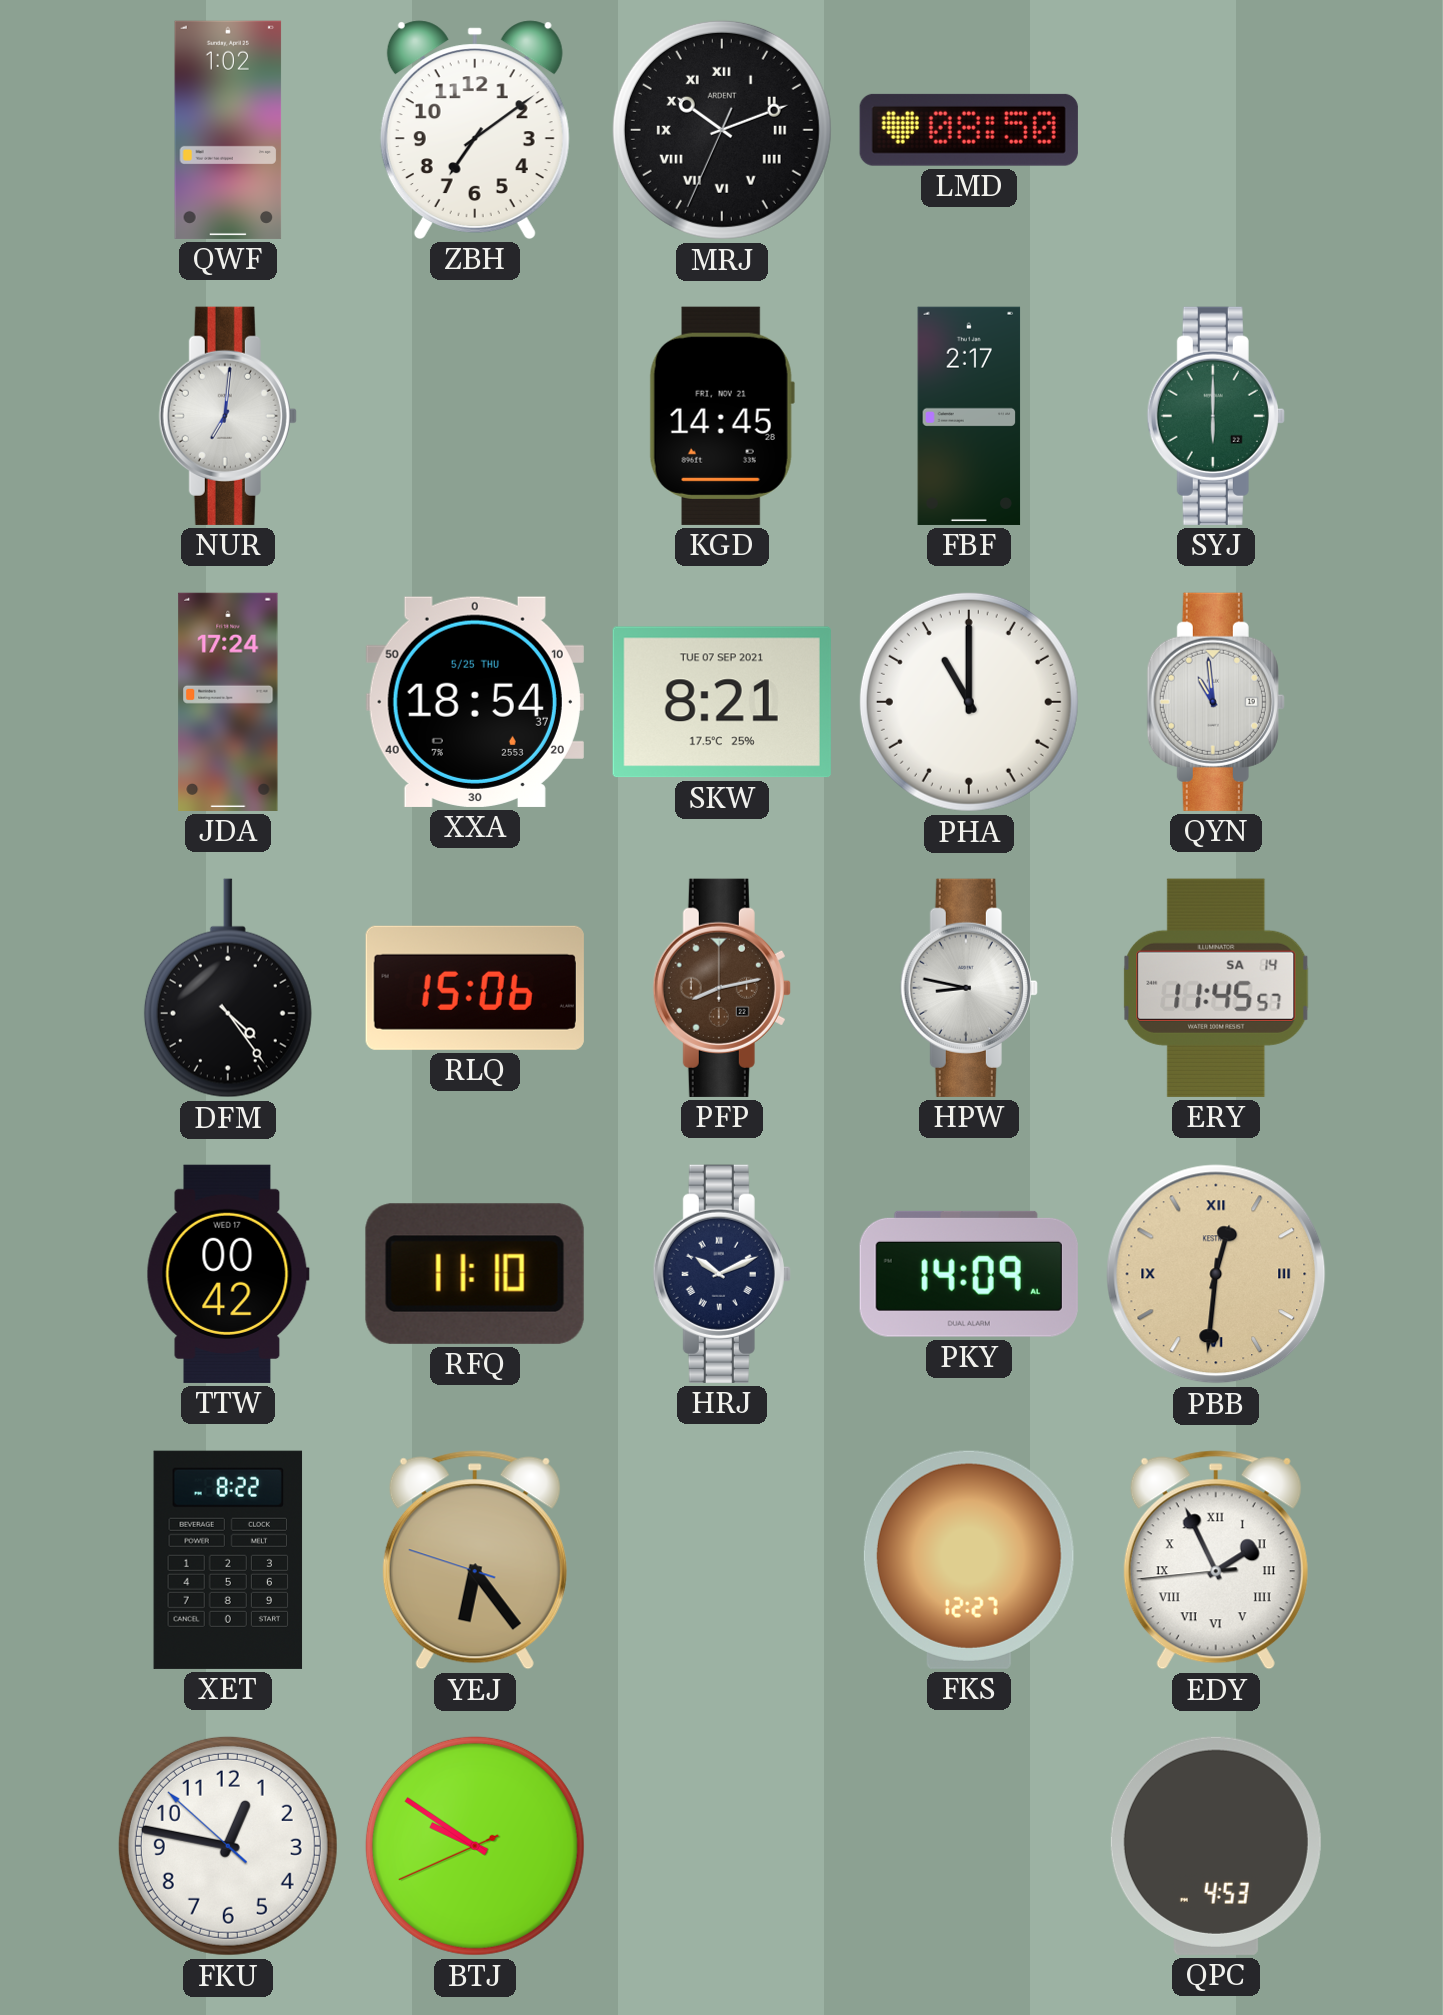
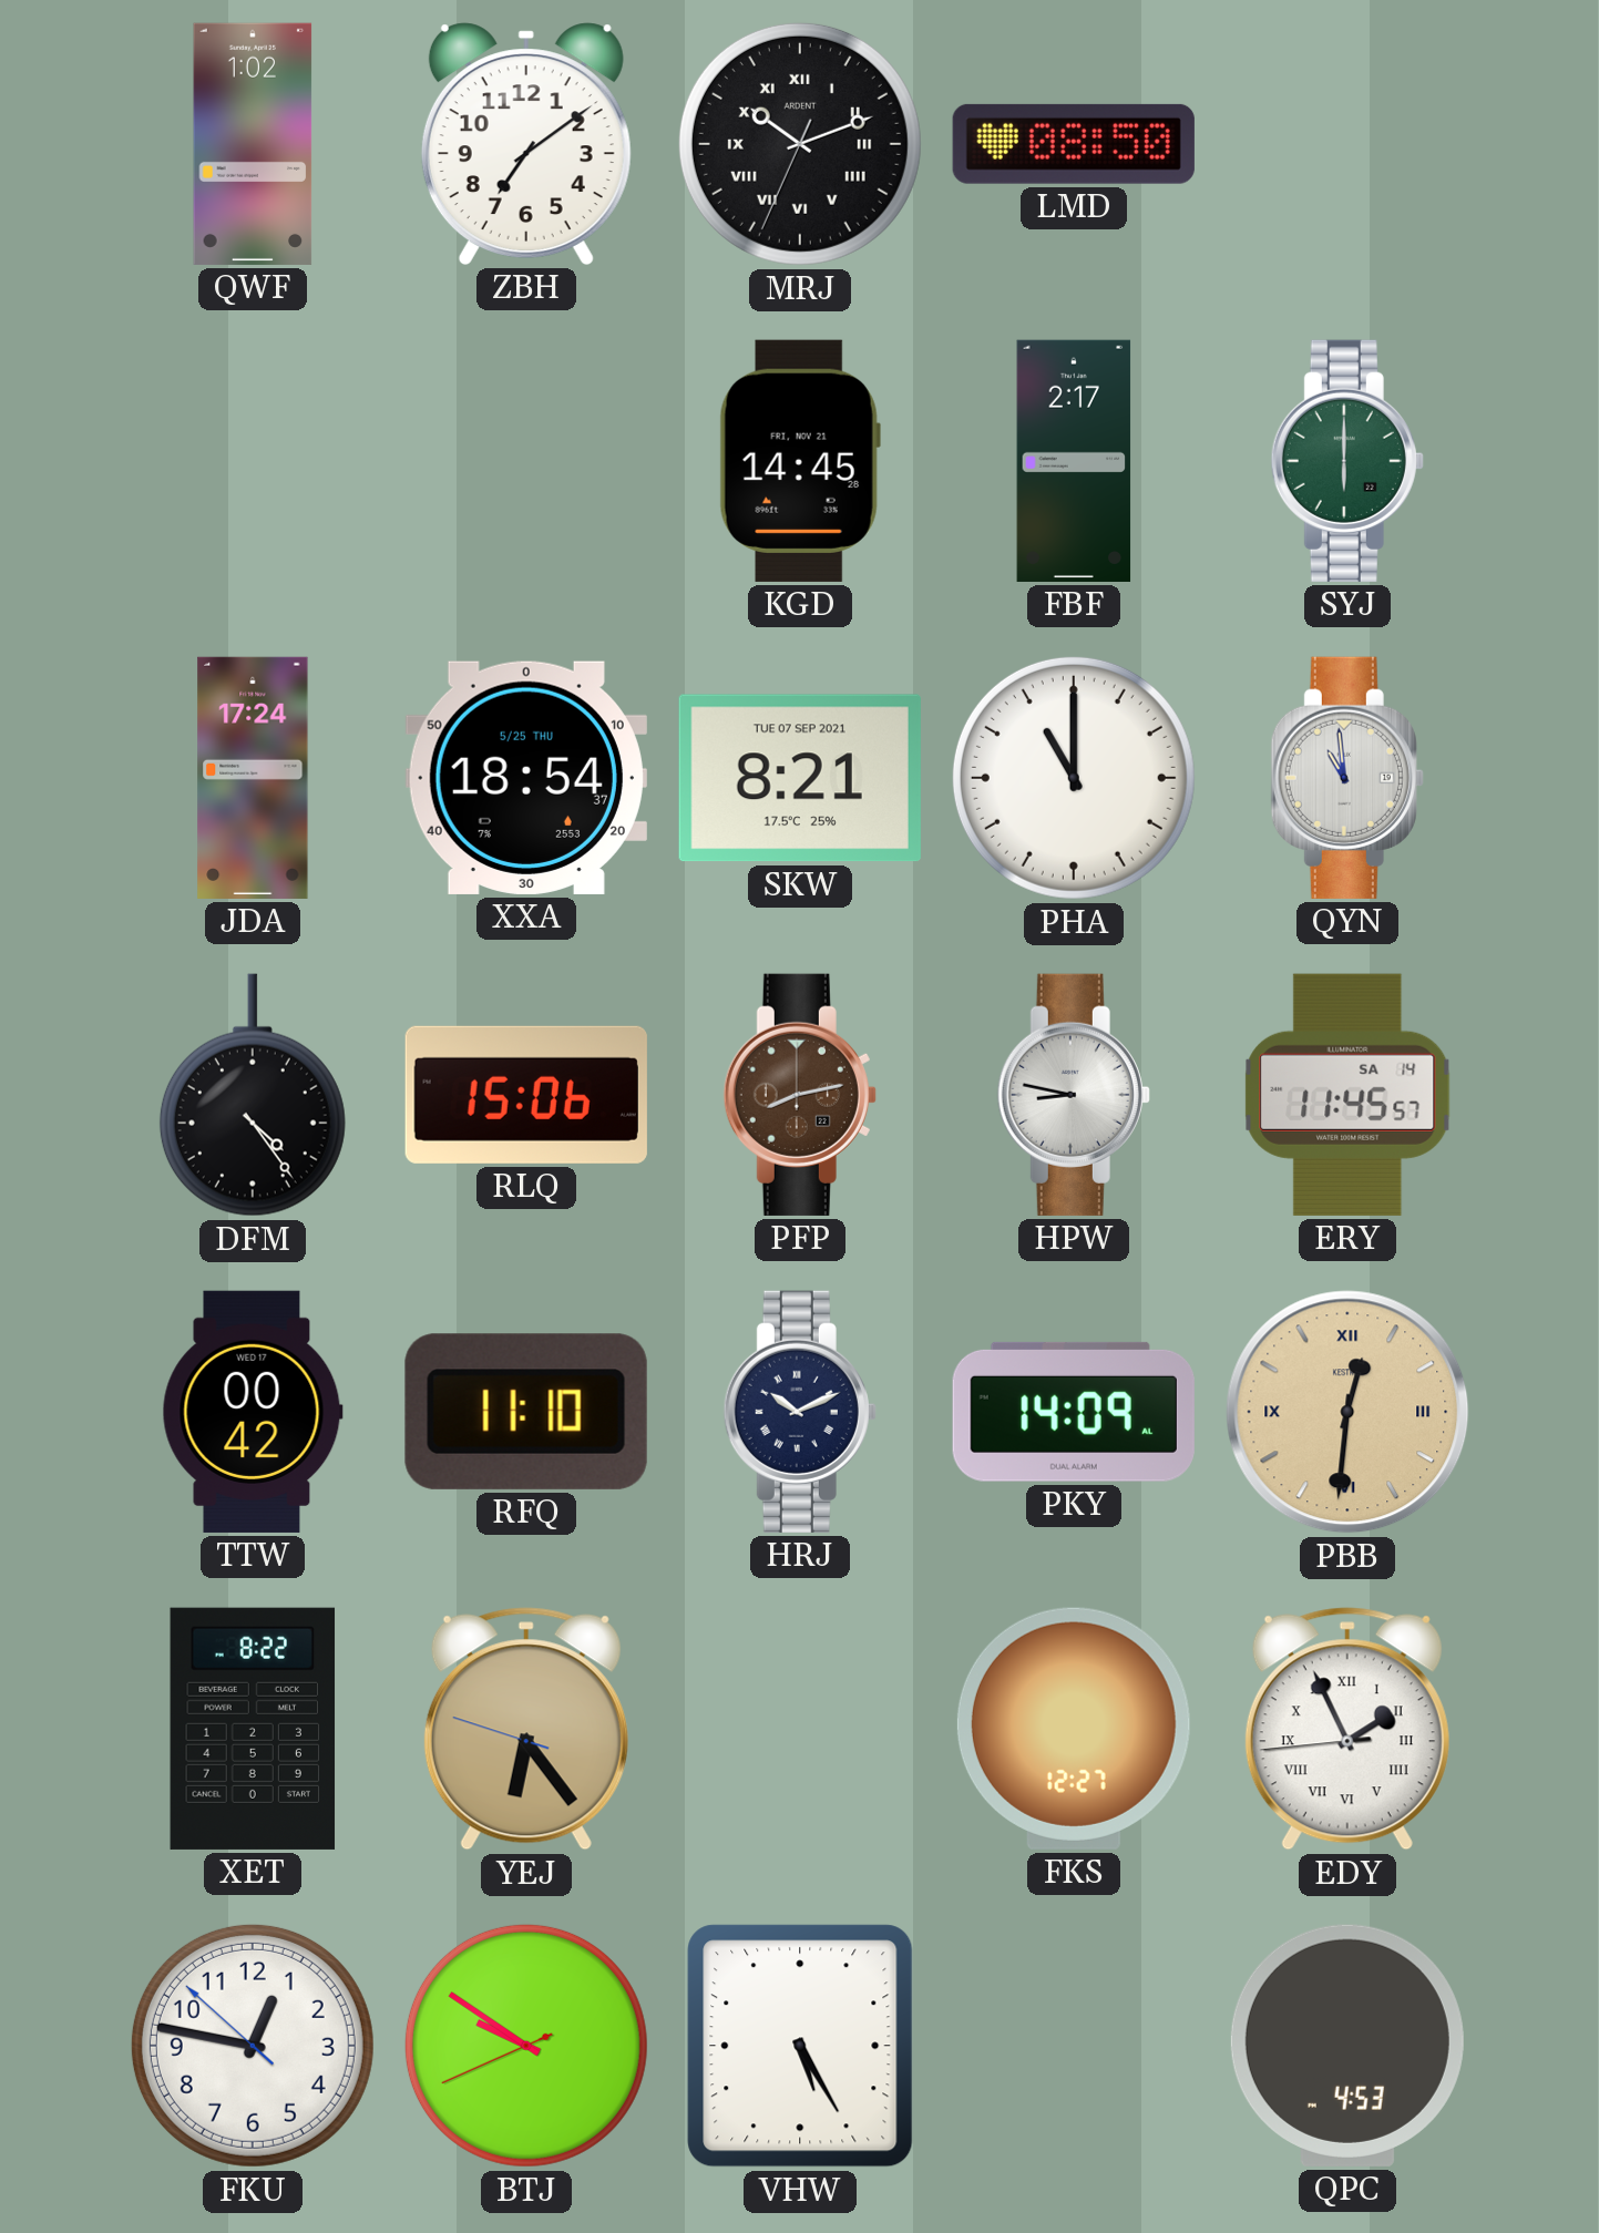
NUR: 7:01 -> none
VHW: none -> 5:25
